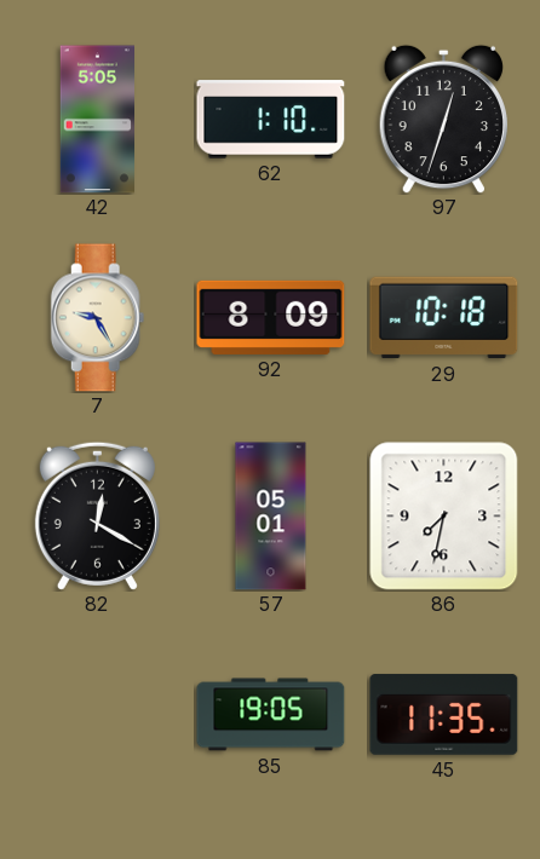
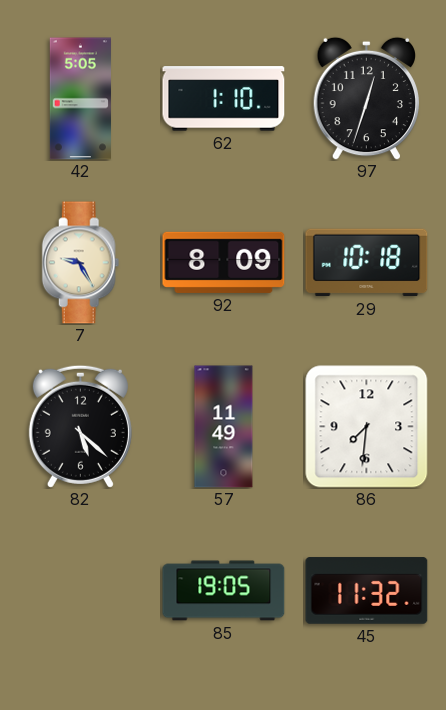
82: 12:20 -> 5:22
57: 05:01 -> 11:49
86: 7:32 -> 7:31
45: 11:35 -> 11:32
